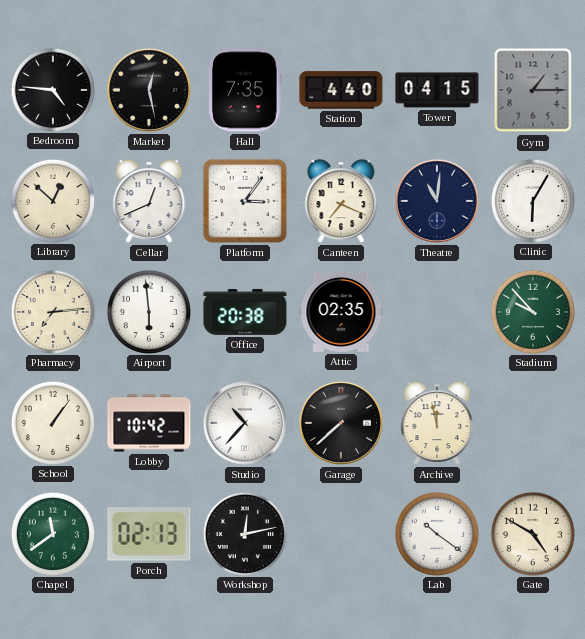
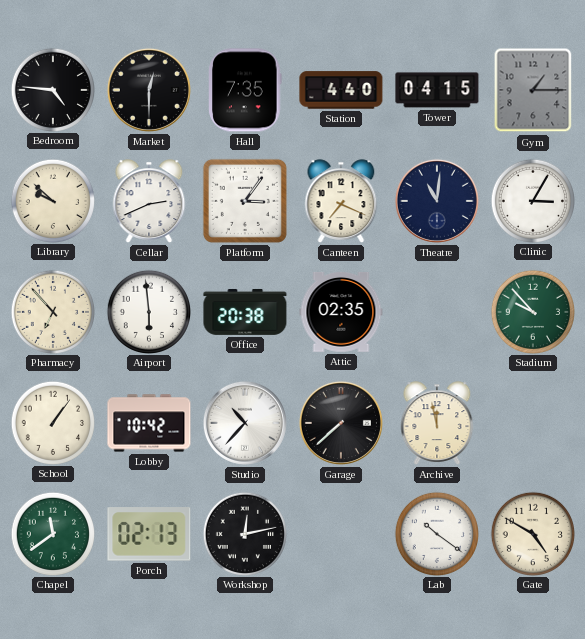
Market: 12:28 -> 12:30
Library: 12:52 -> 9:52
Cellar: 12:41 -> 2:41
Clinic: 6:05 -> 3:05
Pharmacy: 7:14 -> 6:53
